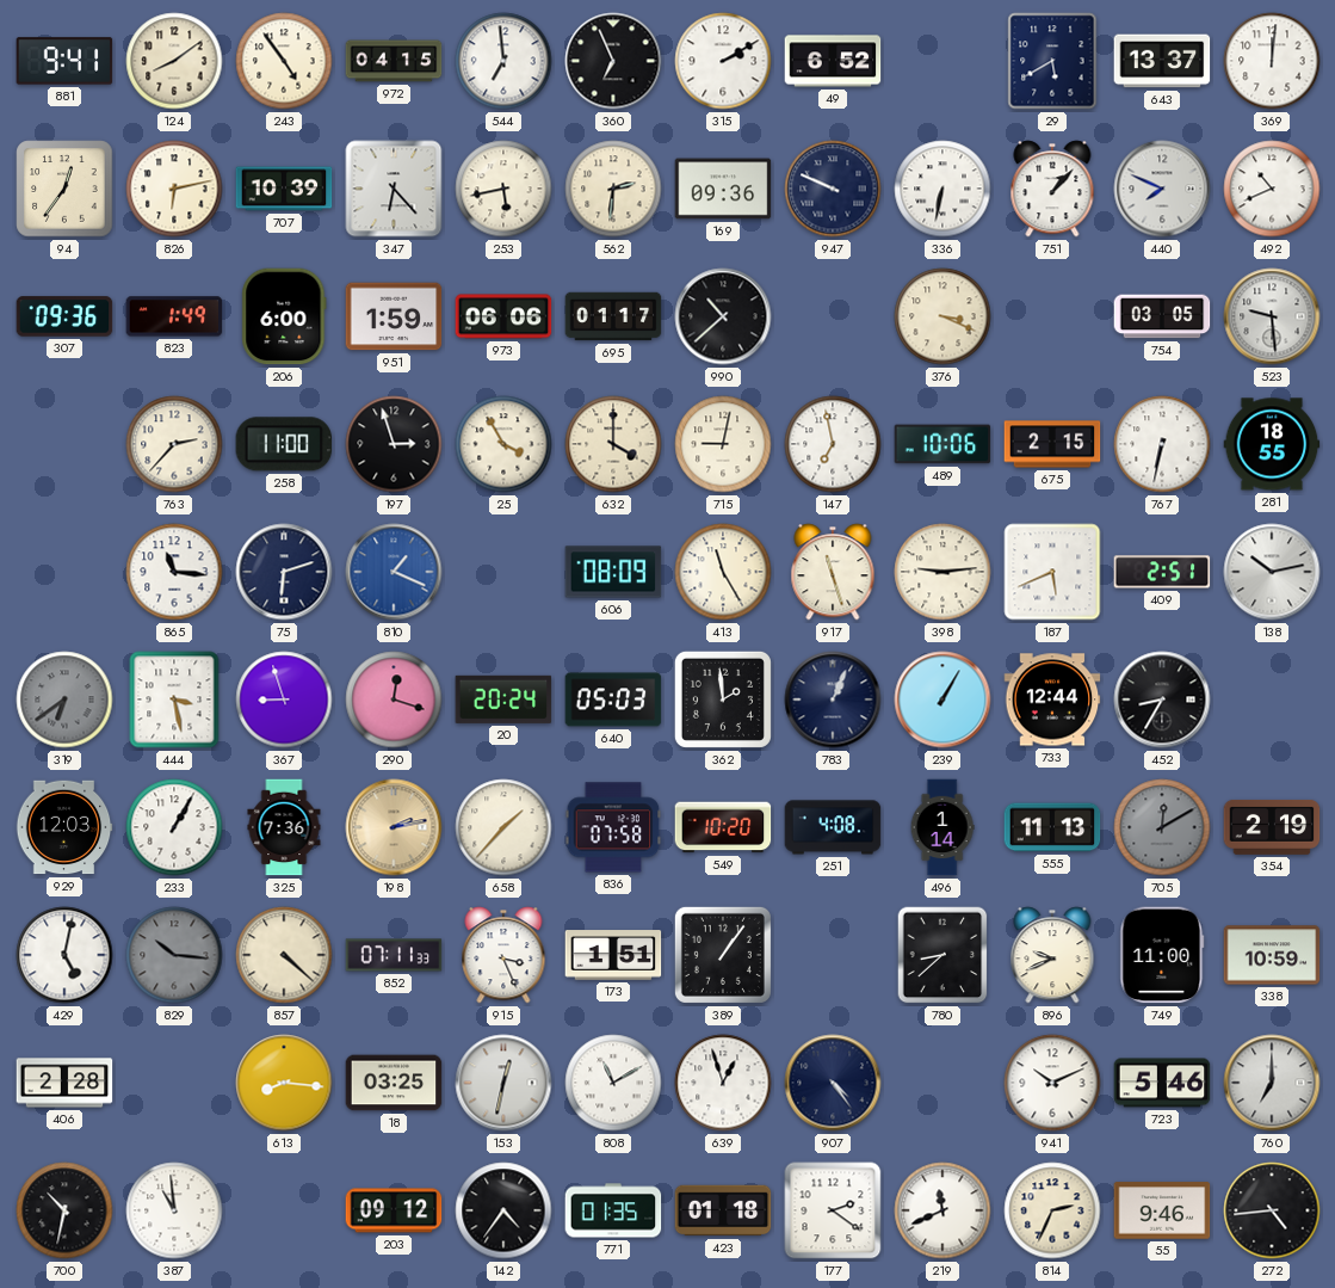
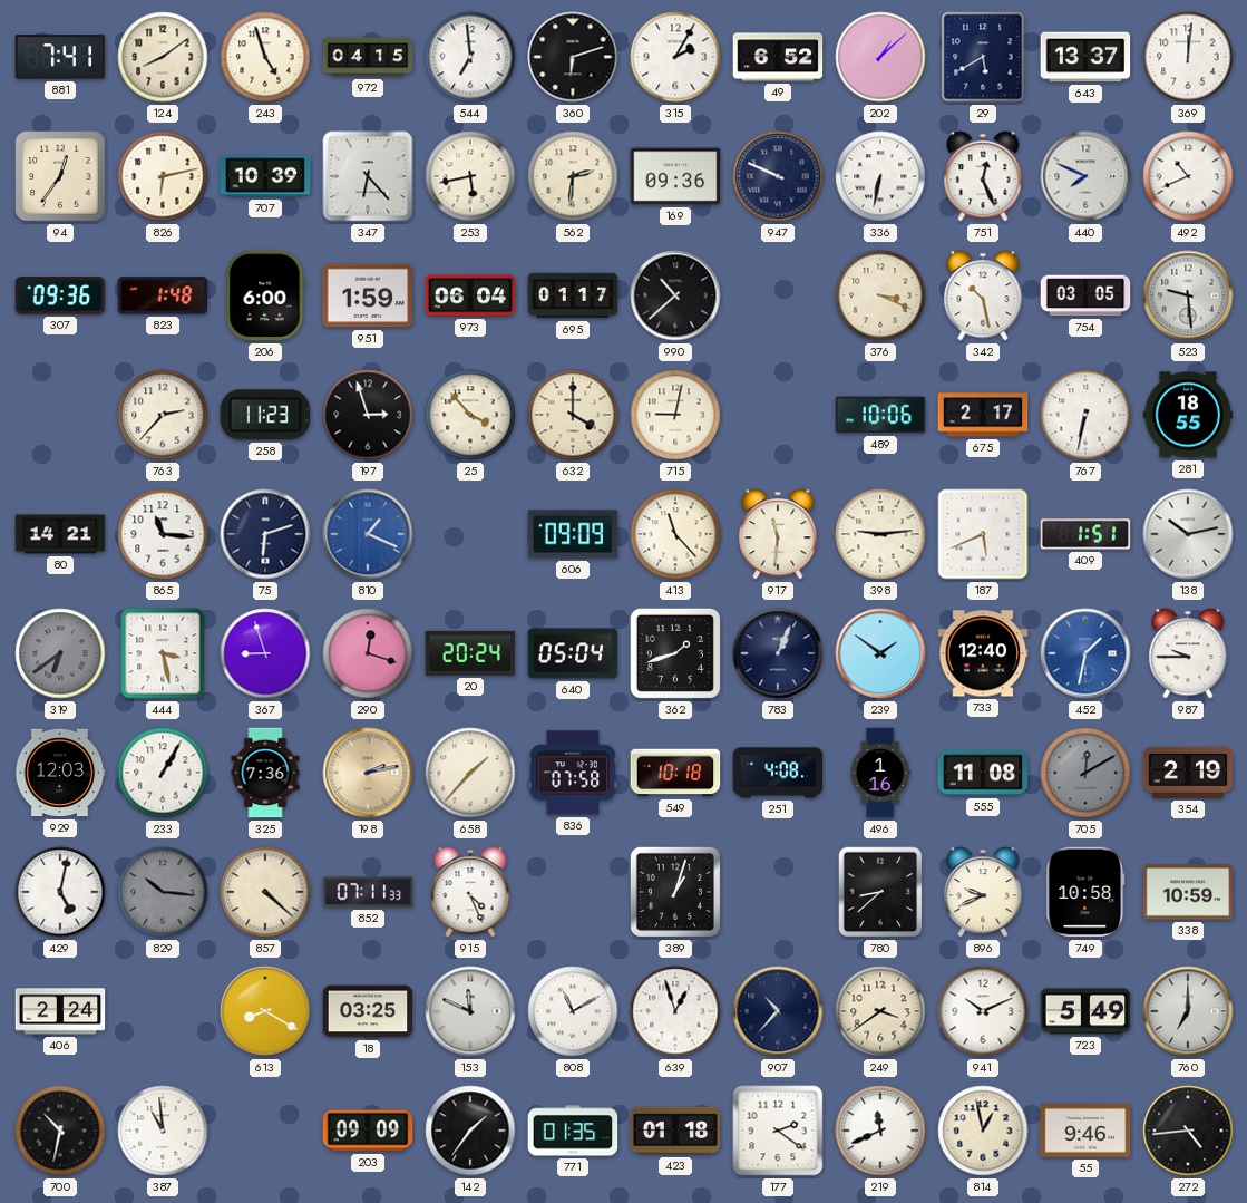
881: 9:41 -> 7:41
243: 4:54 -> 4:57
360: 6:56 -> 6:12
315: 2:10 -> 2:05
202: none -> 1:08
751: 1:07 -> 12:26
823: 1:49 -> 1:48
973: 06:06 -> 06:04
342: none -> 10:28
258: 11:00 -> 11:23
25: 3:55 -> 3:53
147: 6:58 -> none
675: 2:15 -> 2:17
80: none -> 14:21
606: 08:09 -> 09:09
413: 11:25 -> 11:23
917: 11:27 -> 11:31
409: 2:51 -> 1:51
640: 05:03 -> 05:04
362: 1:59 -> 1:42
239: 1:05 -> 1:51
733: 12:44 -> 12:40
452: 8:35 -> 1:32
452 dial: black -> blue
987: none -> 9:45
549: 10:20 -> 10:18
496: 1:14 -> 1:16
555: 11:13 -> 11:08
915: 3:26 -> 4:26
173: 1:51 -> none
389: 1:06 -> 1:03
749: 11:00 -> 10:58
406: 2:28 -> 2:24
613: 8:16 -> 8:20
153: 12:32 -> 11:49
907: 4:24 -> 10:37
249: none -> 3:39
723: 5:46 -> 5:49
203: 09:12 -> 09:09
142: 4:36 -> 1:36
814: 2:34 -> 12:58
